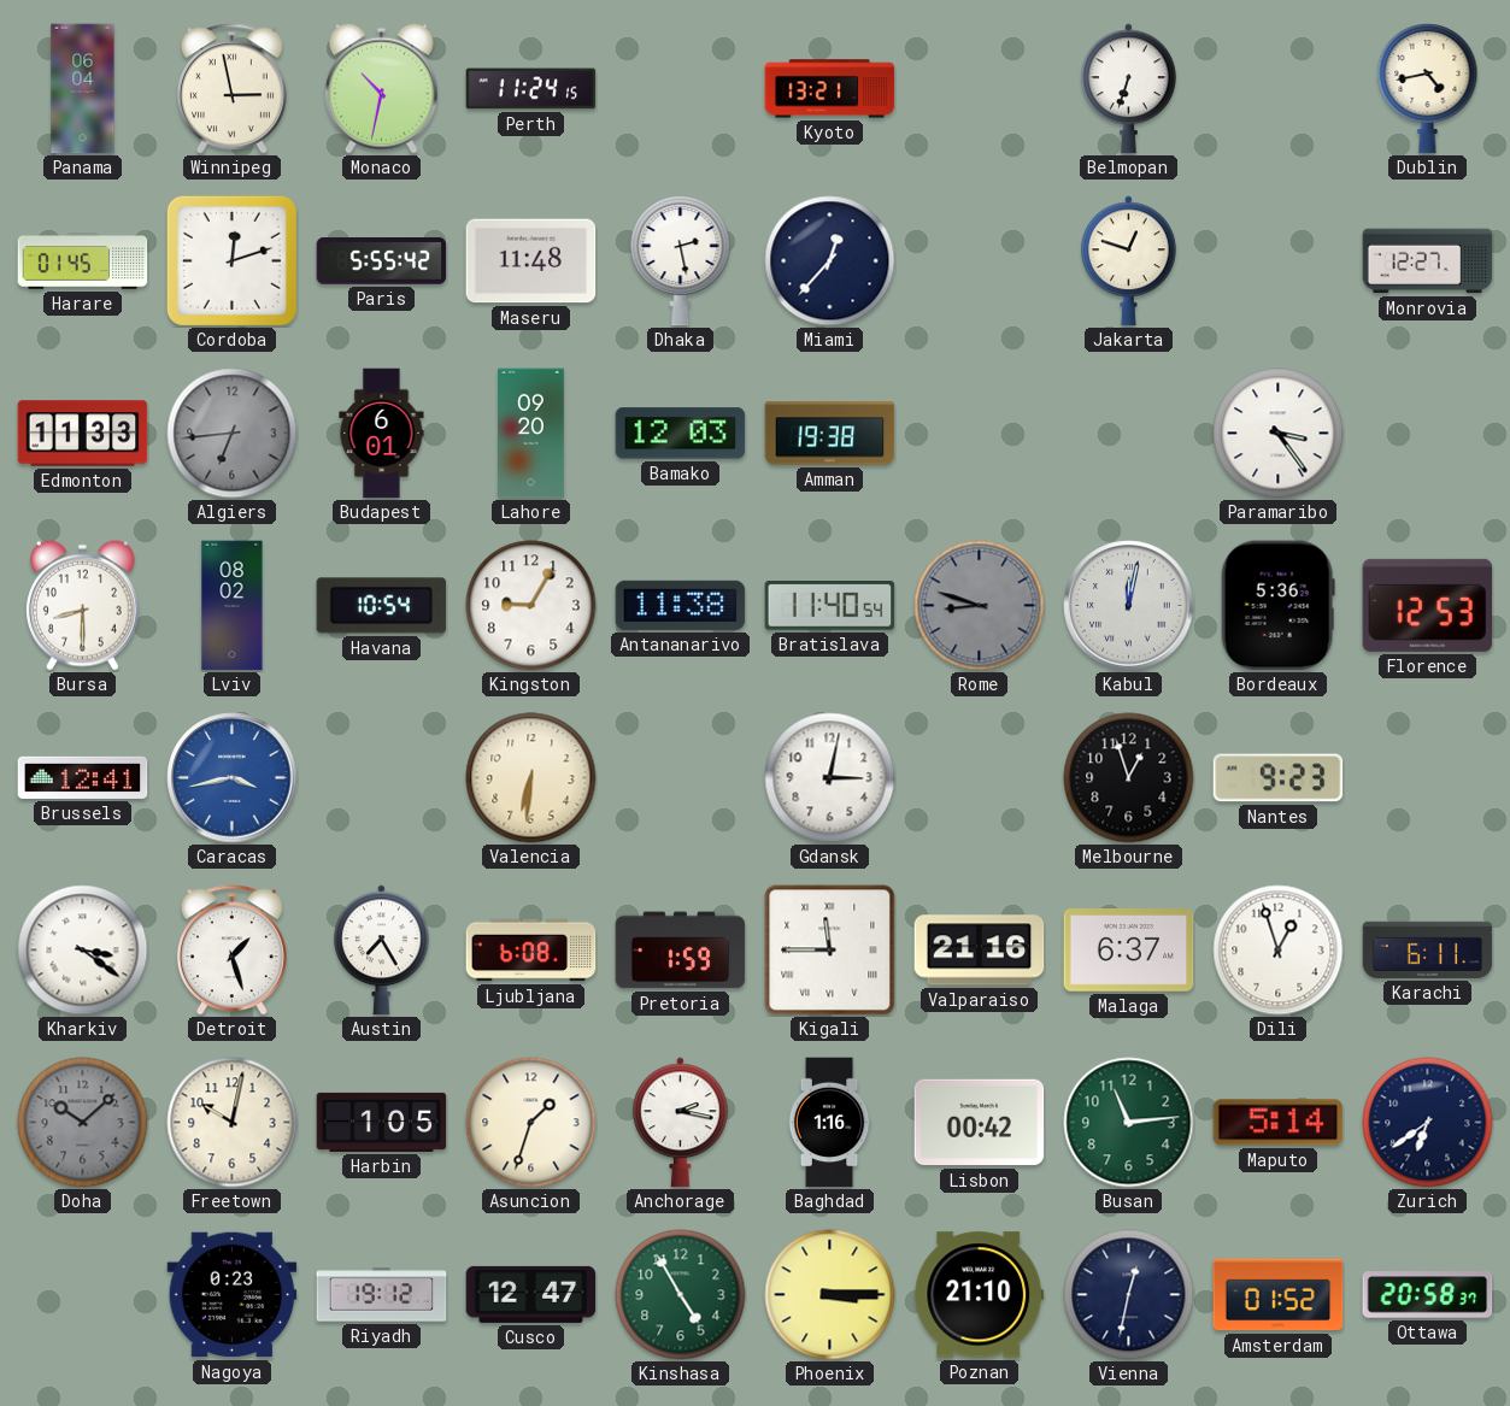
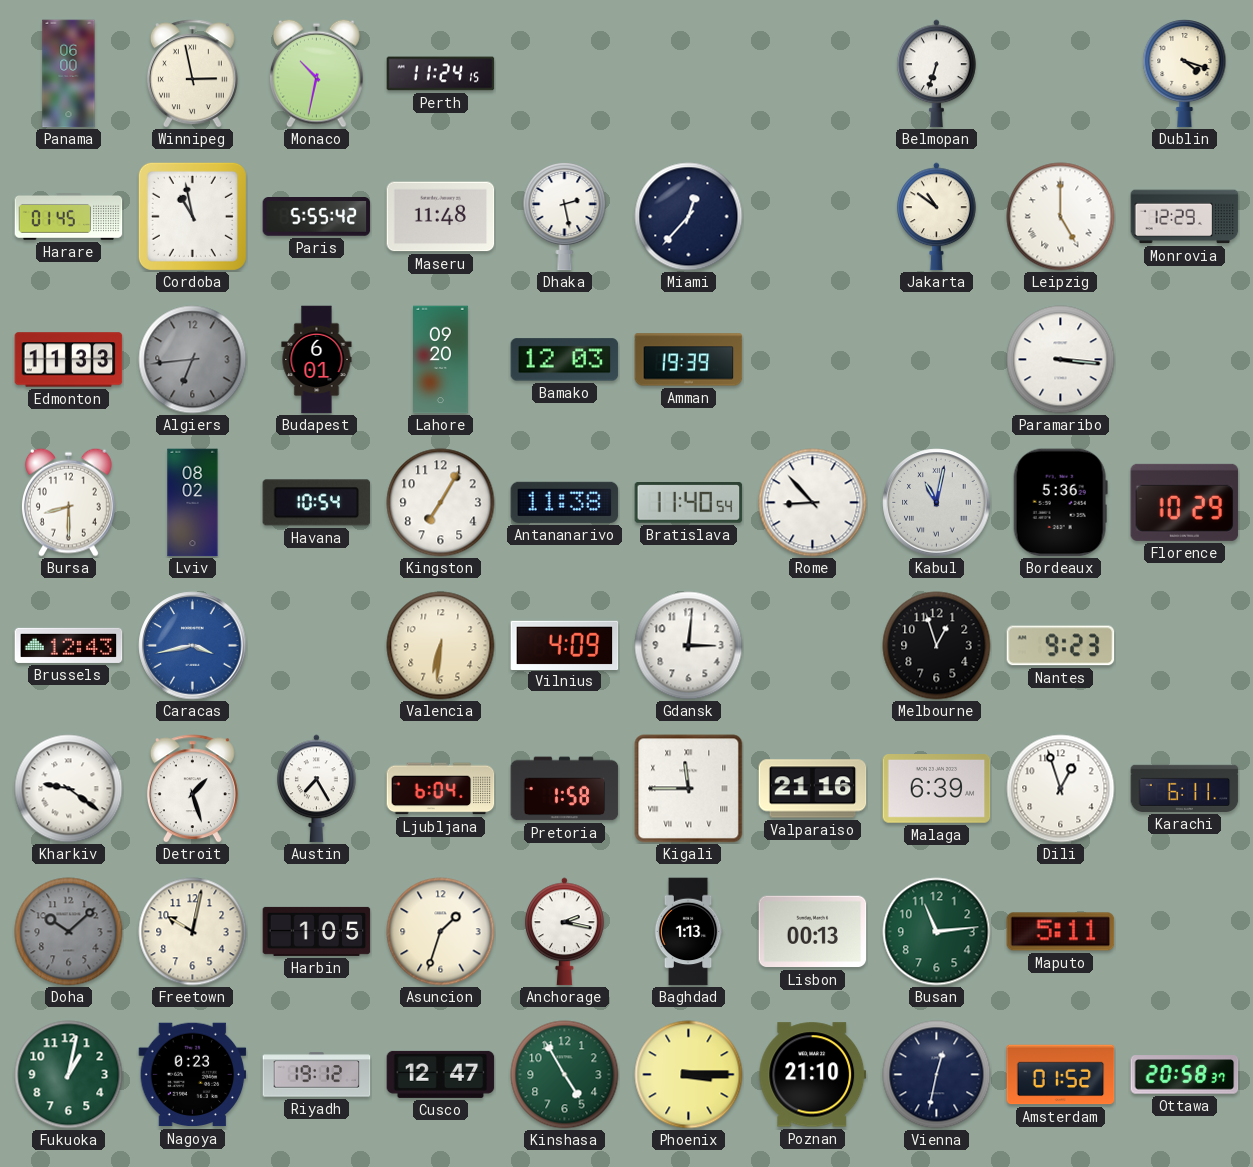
Panama: 06:04 -> 06:00
Kyoto: 13:21 -> none
Dublin: 4:43 -> 4:18
Cordoba: 12:12 -> 10:58
Jakarta: 12:48 -> 10:51
Leipzig: none -> 5:00
Monrovia: 12:27 -> 12:29
Amman: 19:38 -> 19:39
Paramaribo: 3:24 -> 3:16
Kingston: 9:05 -> 7:05
Rome: 8:48 -> 8:53
Rome dial: grey -> white
Kabul: 12:02 -> 11:02
Florence: 12:53 -> 10:29
Brussels: 12:41 -> 12:43
Vilnius: none -> 4:09
Gdansk: 3:02 -> 3:01
Kharkiv: 3:21 -> 9:21
Ljubljana: 6:08 -> 6:04
Pretoria: 1:59 -> 1:58
Malaga: 6:37 -> 6:39
Baghdad: 1:16 -> 1:13
Lisbon: 00:42 -> 00:13
Maputo: 5:14 -> 5:11
Zurich: 6:39 -> none
Fukuoka: none -> 1:02
